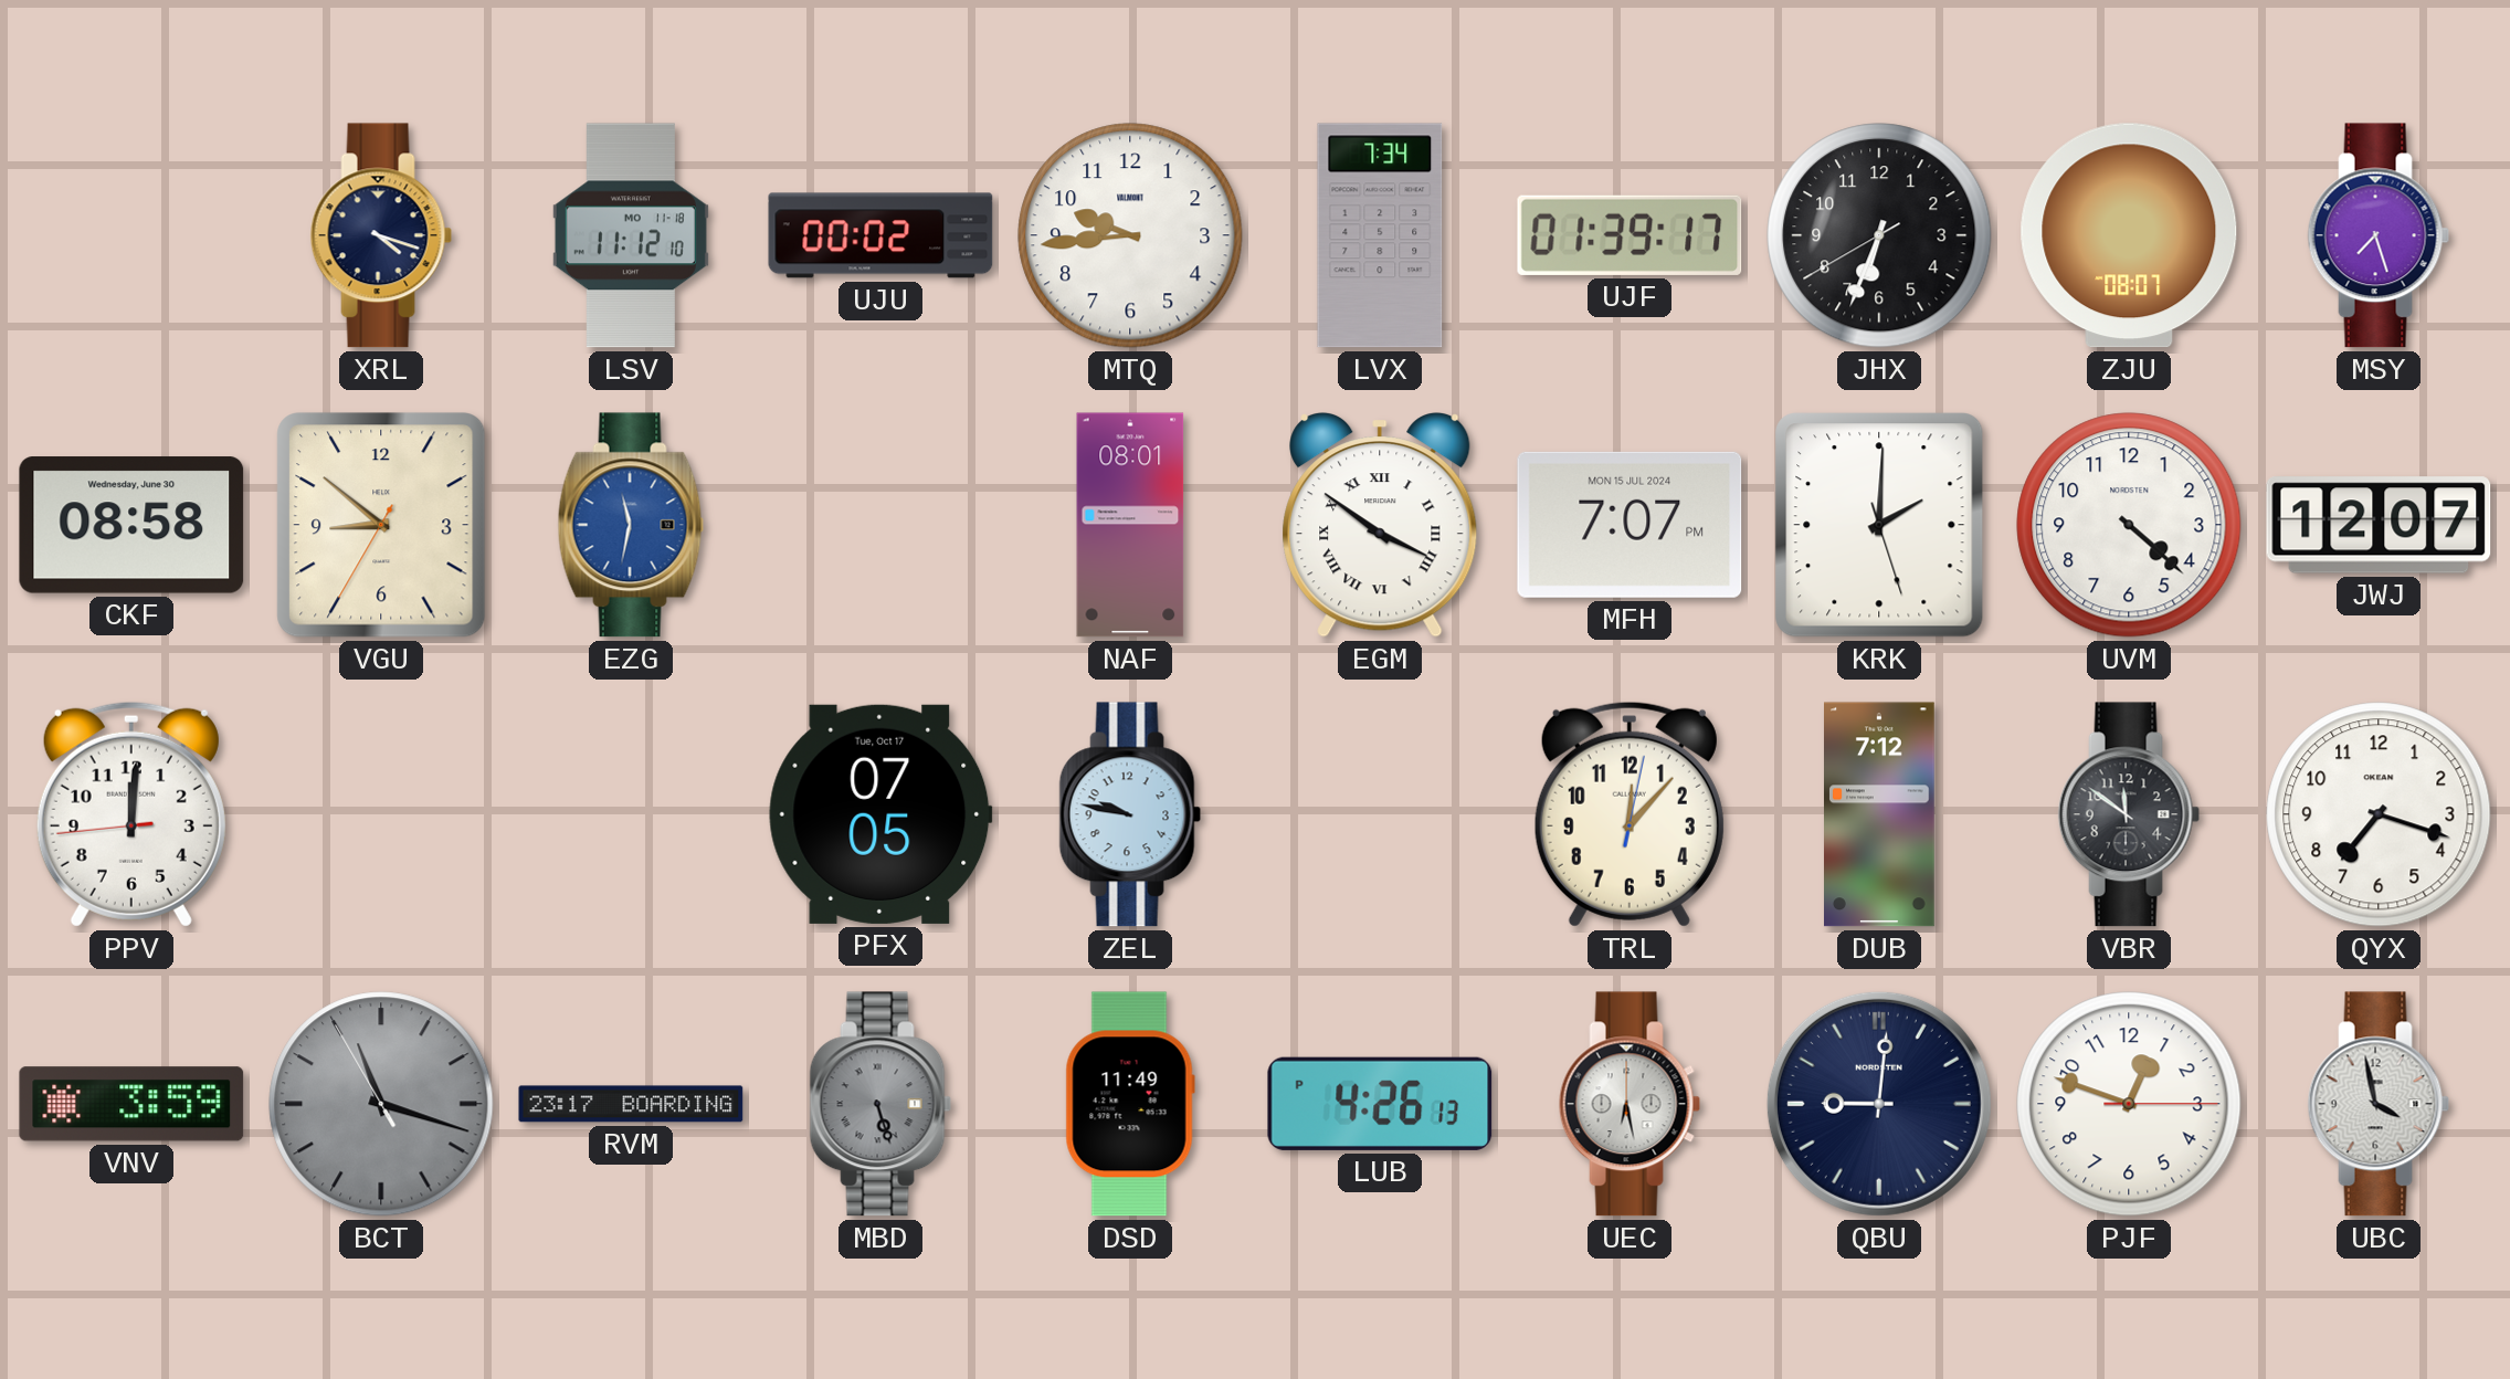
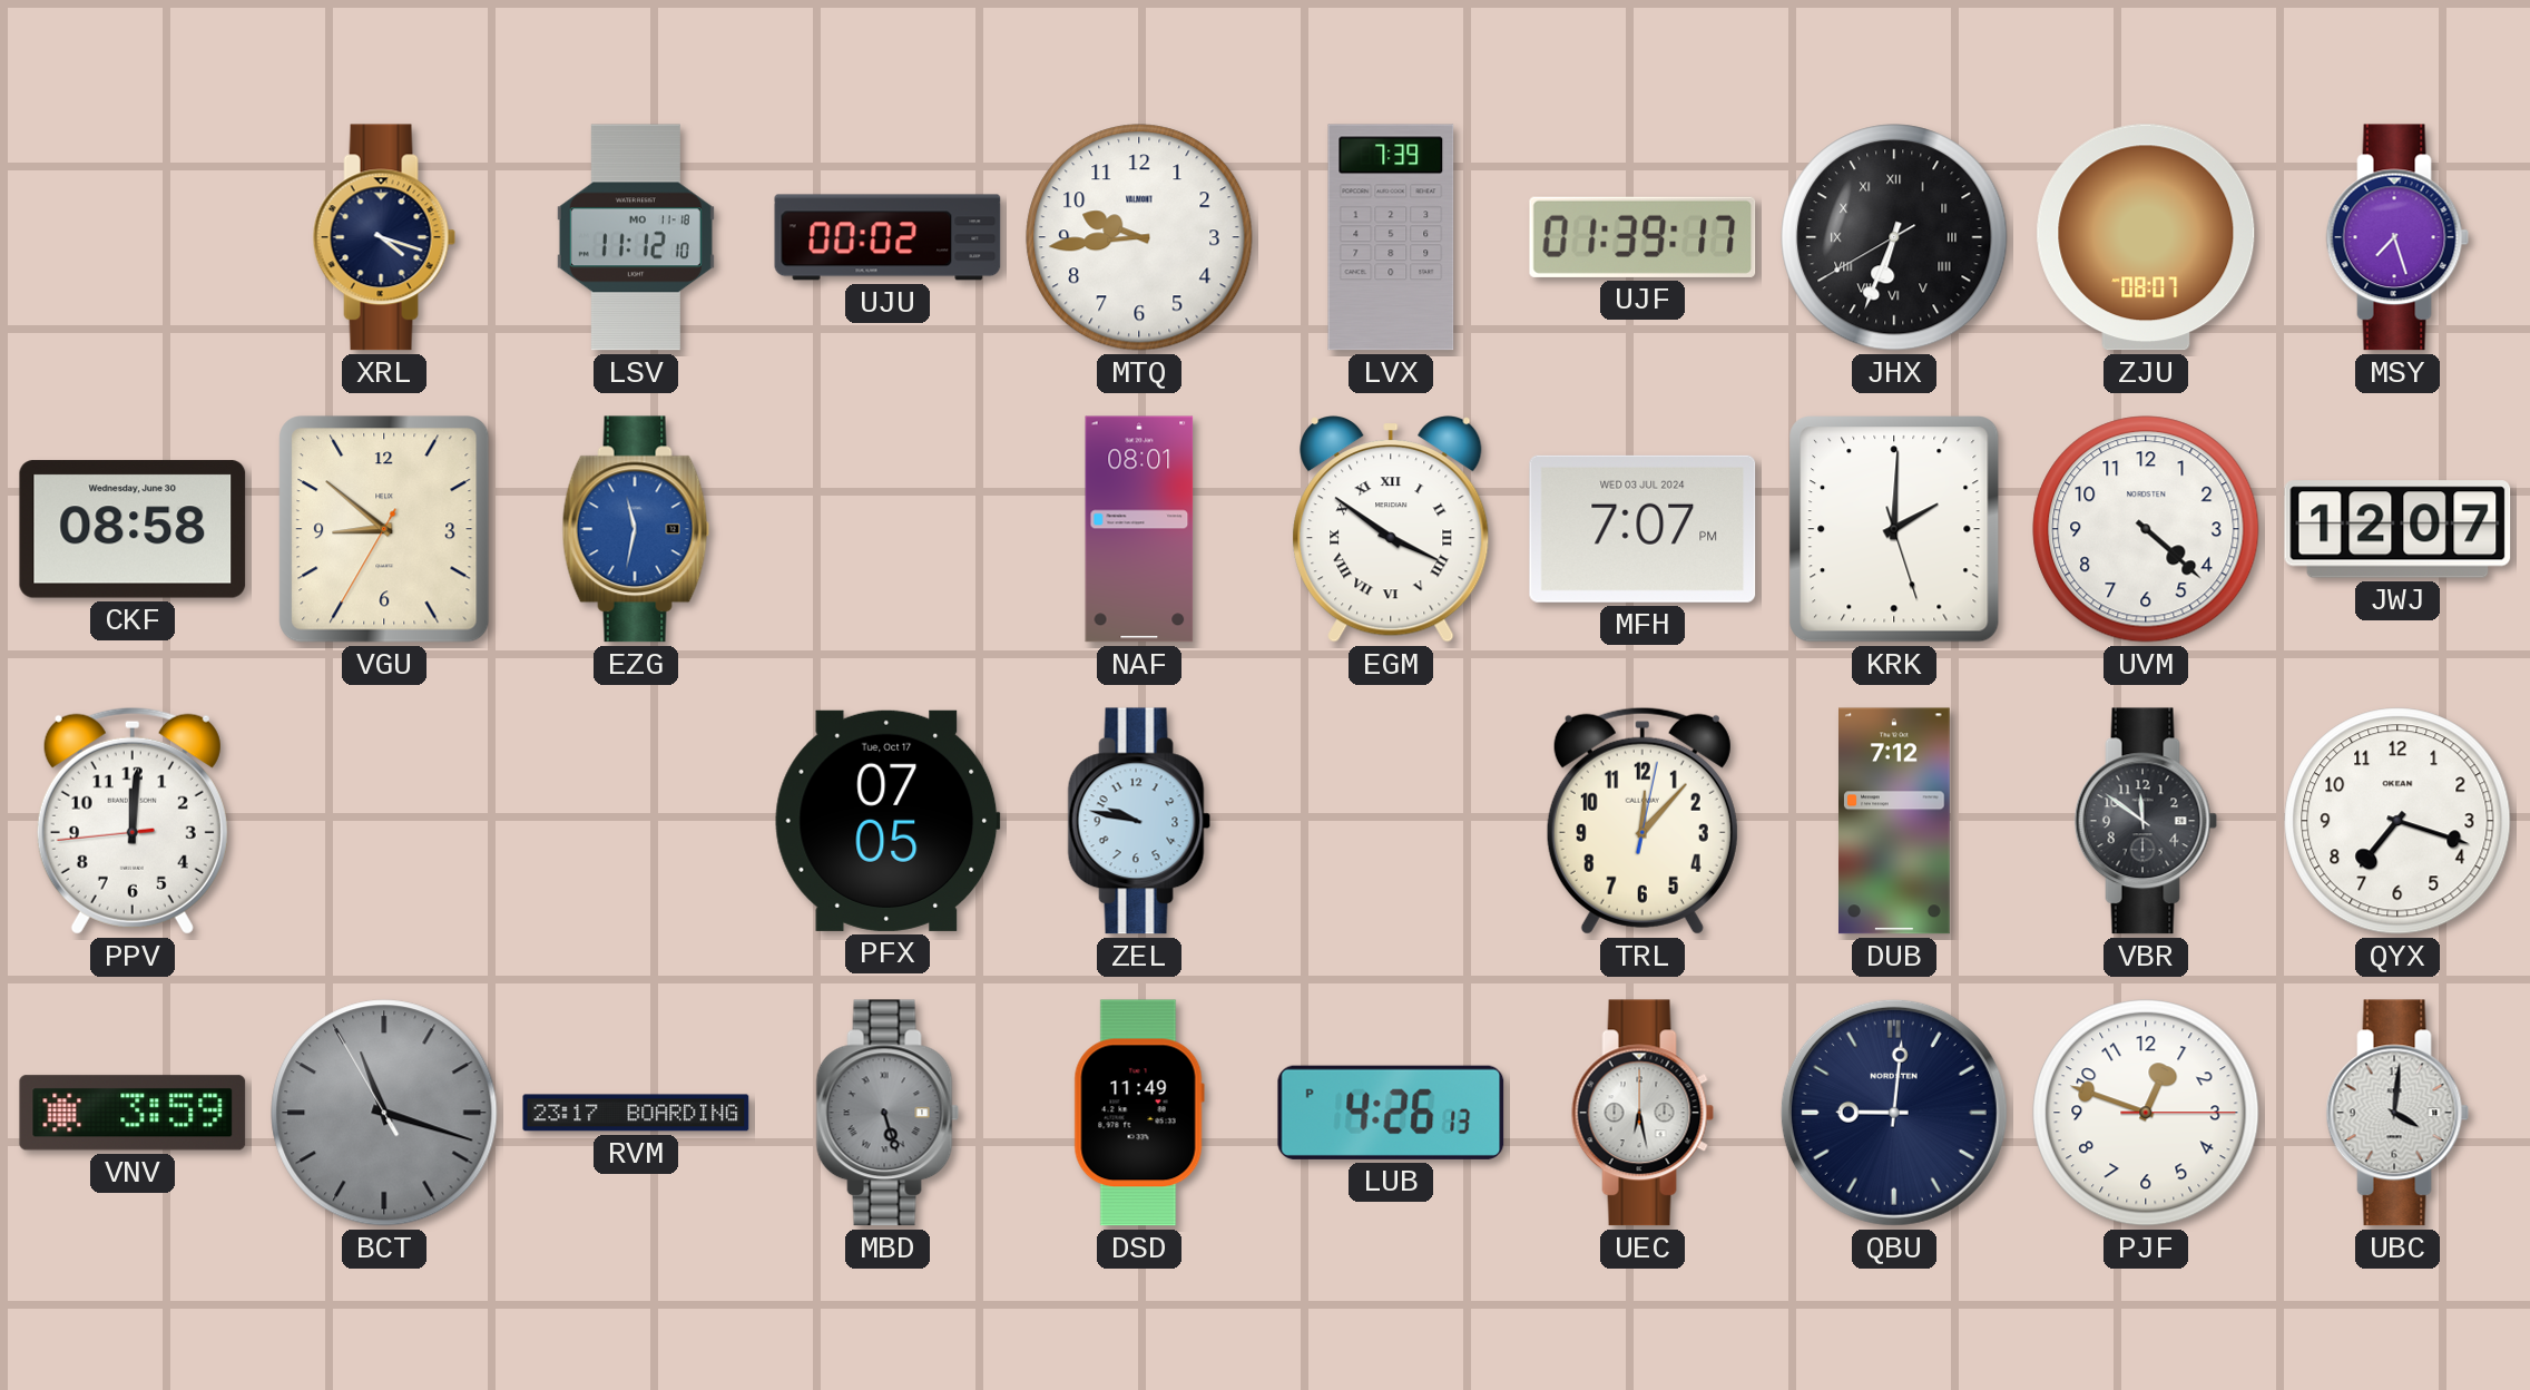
LVX: 7:34 -> 7:39
JHX numerals: Arabic -> Roman
MFH date: MON 15 JUL 2024 -> WED 03 JUL 2024
UBC: 3:58 -> 4:01
